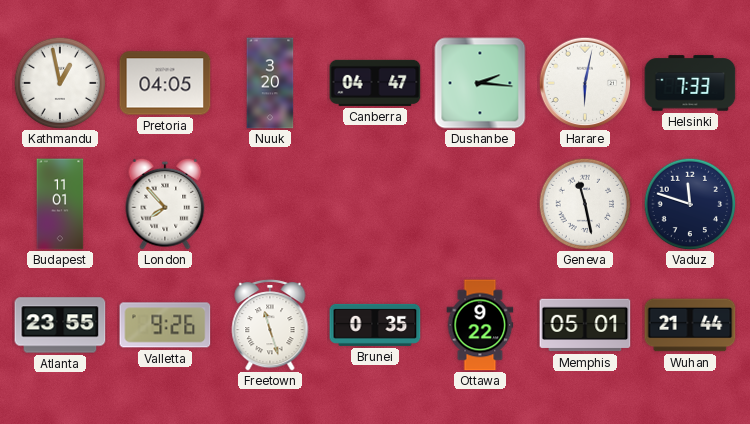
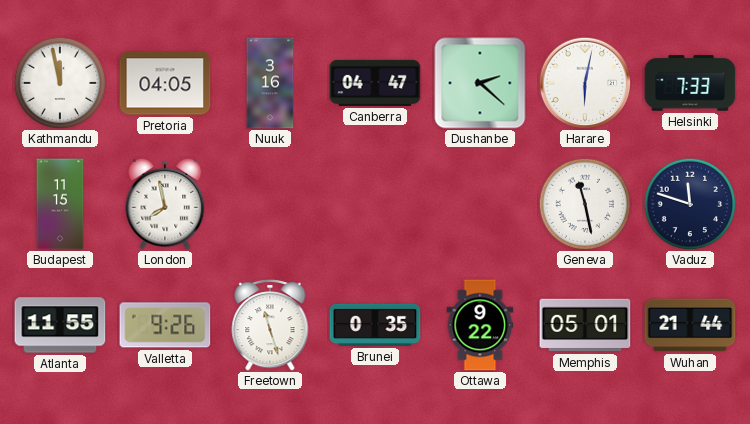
Kathmandu: 12:58 -> 11:58
Nuuk: 3:20 -> 3:16
Dushanbe: 2:16 -> 2:22
Budapest: 11:01 -> 11:15
London: 7:53 -> 7:58
Atlanta: 23:55 -> 11:55
